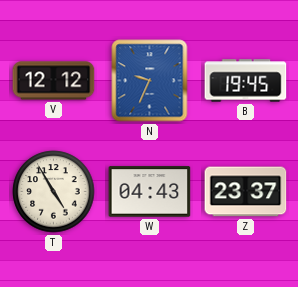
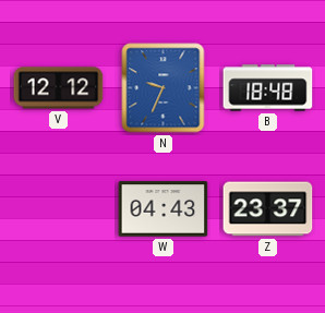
B: 19:45 -> 18:48
T: 4:55 -> none
